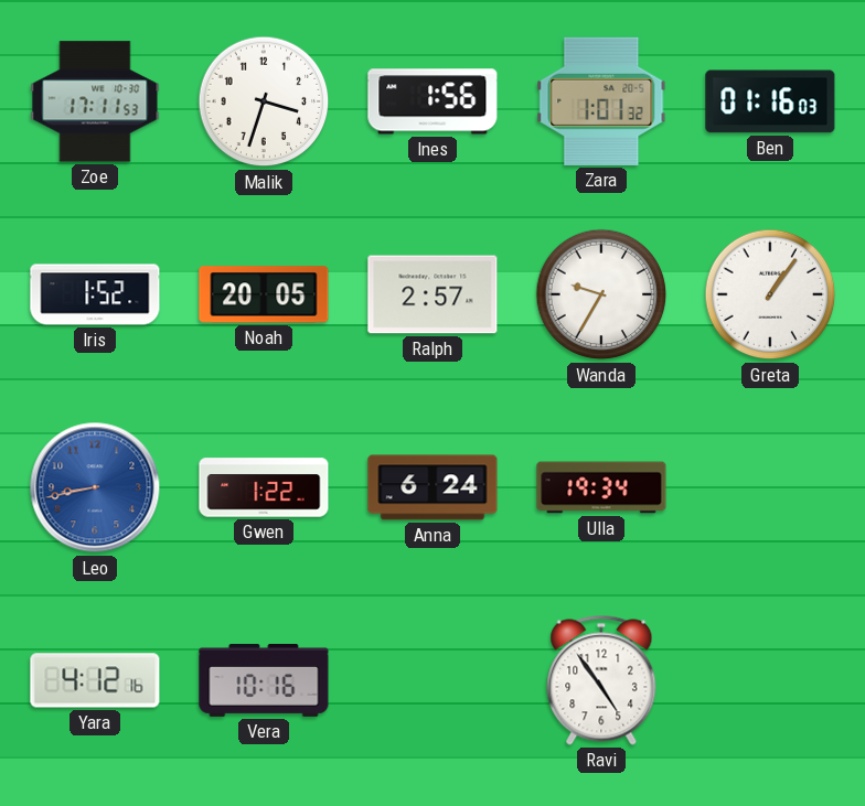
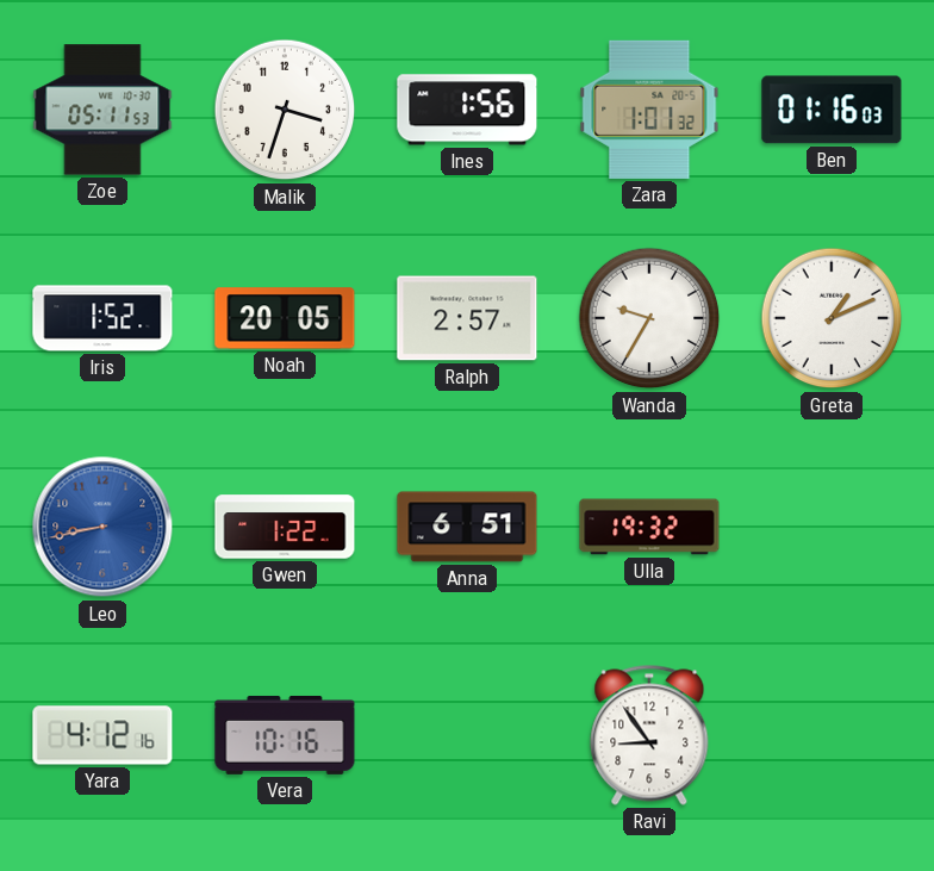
Zoe: 17:11 -> 05:11
Greta: 1:06 -> 1:11
Anna: 6:24 -> 6:51
Ulla: 19:34 -> 19:32
Ravi: 4:54 -> 8:54
